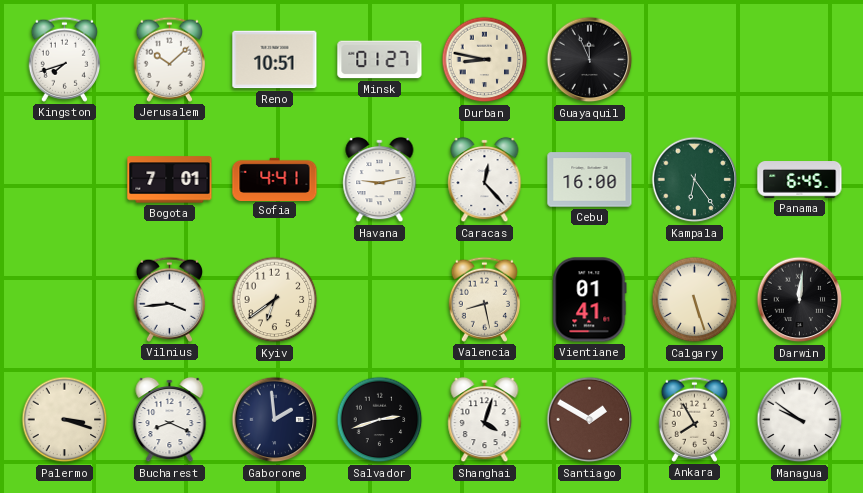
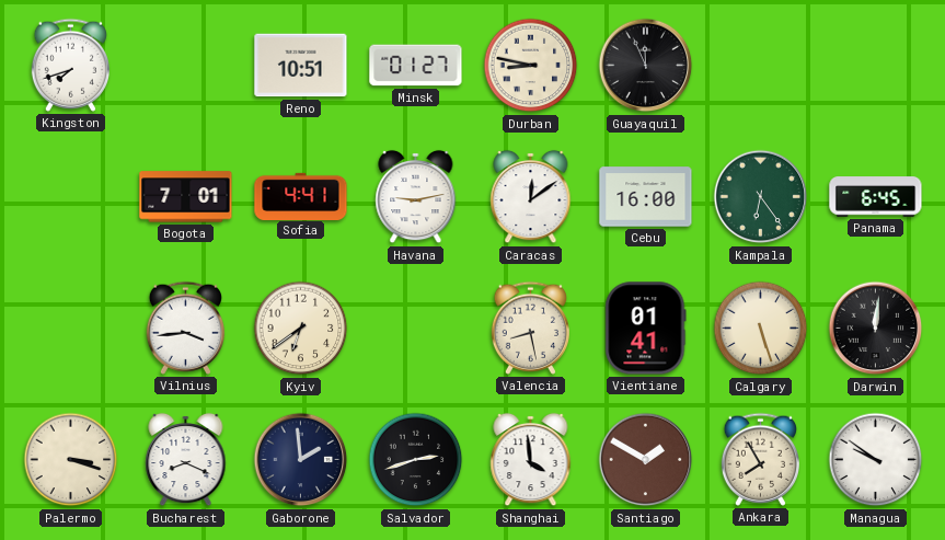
Jerusalem: 10:08 -> none
Caracas: 12:23 -> 12:09
Shanghai: 4:03 -> 3:59
